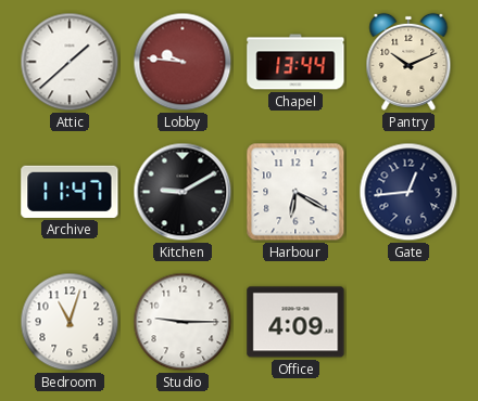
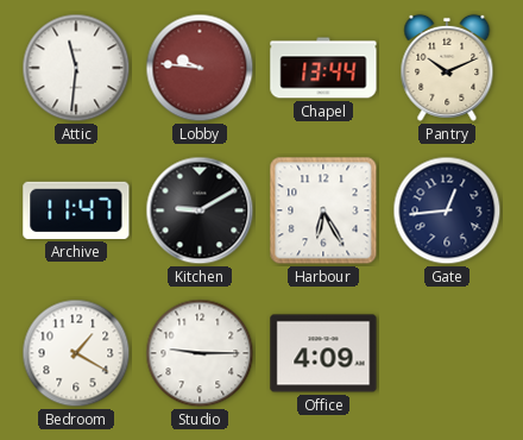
Attic: 1:38 -> 11:31
Harbour: 6:20 -> 6:25
Bedroom: 11:03 -> 1:20
